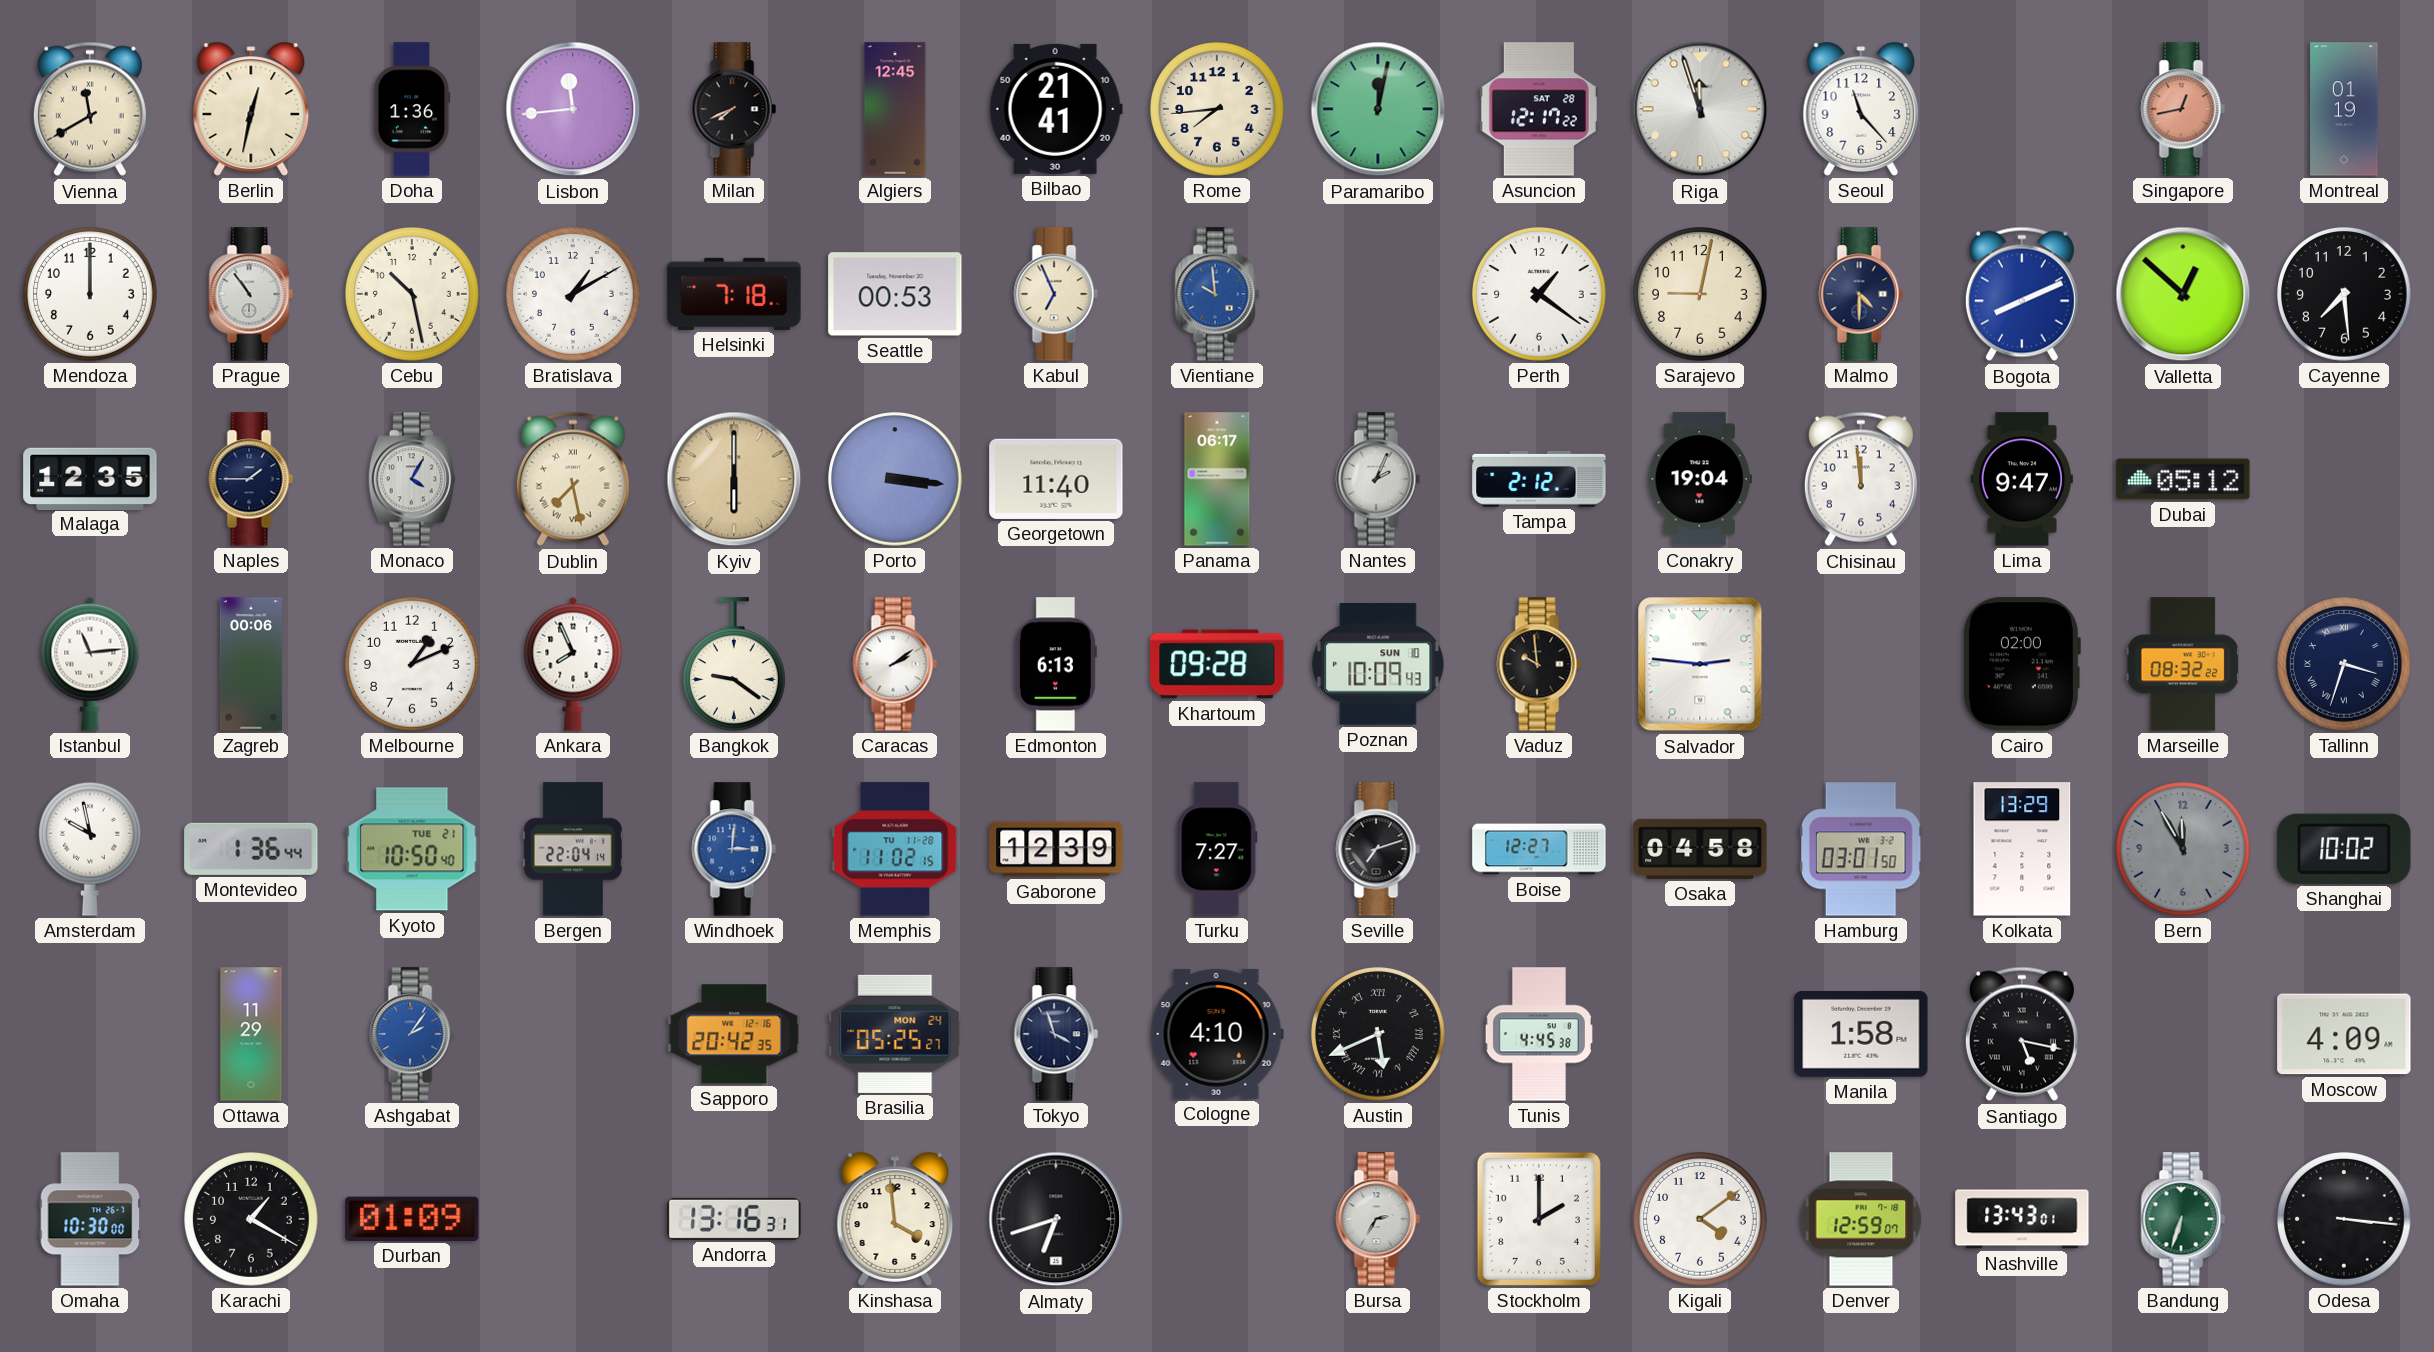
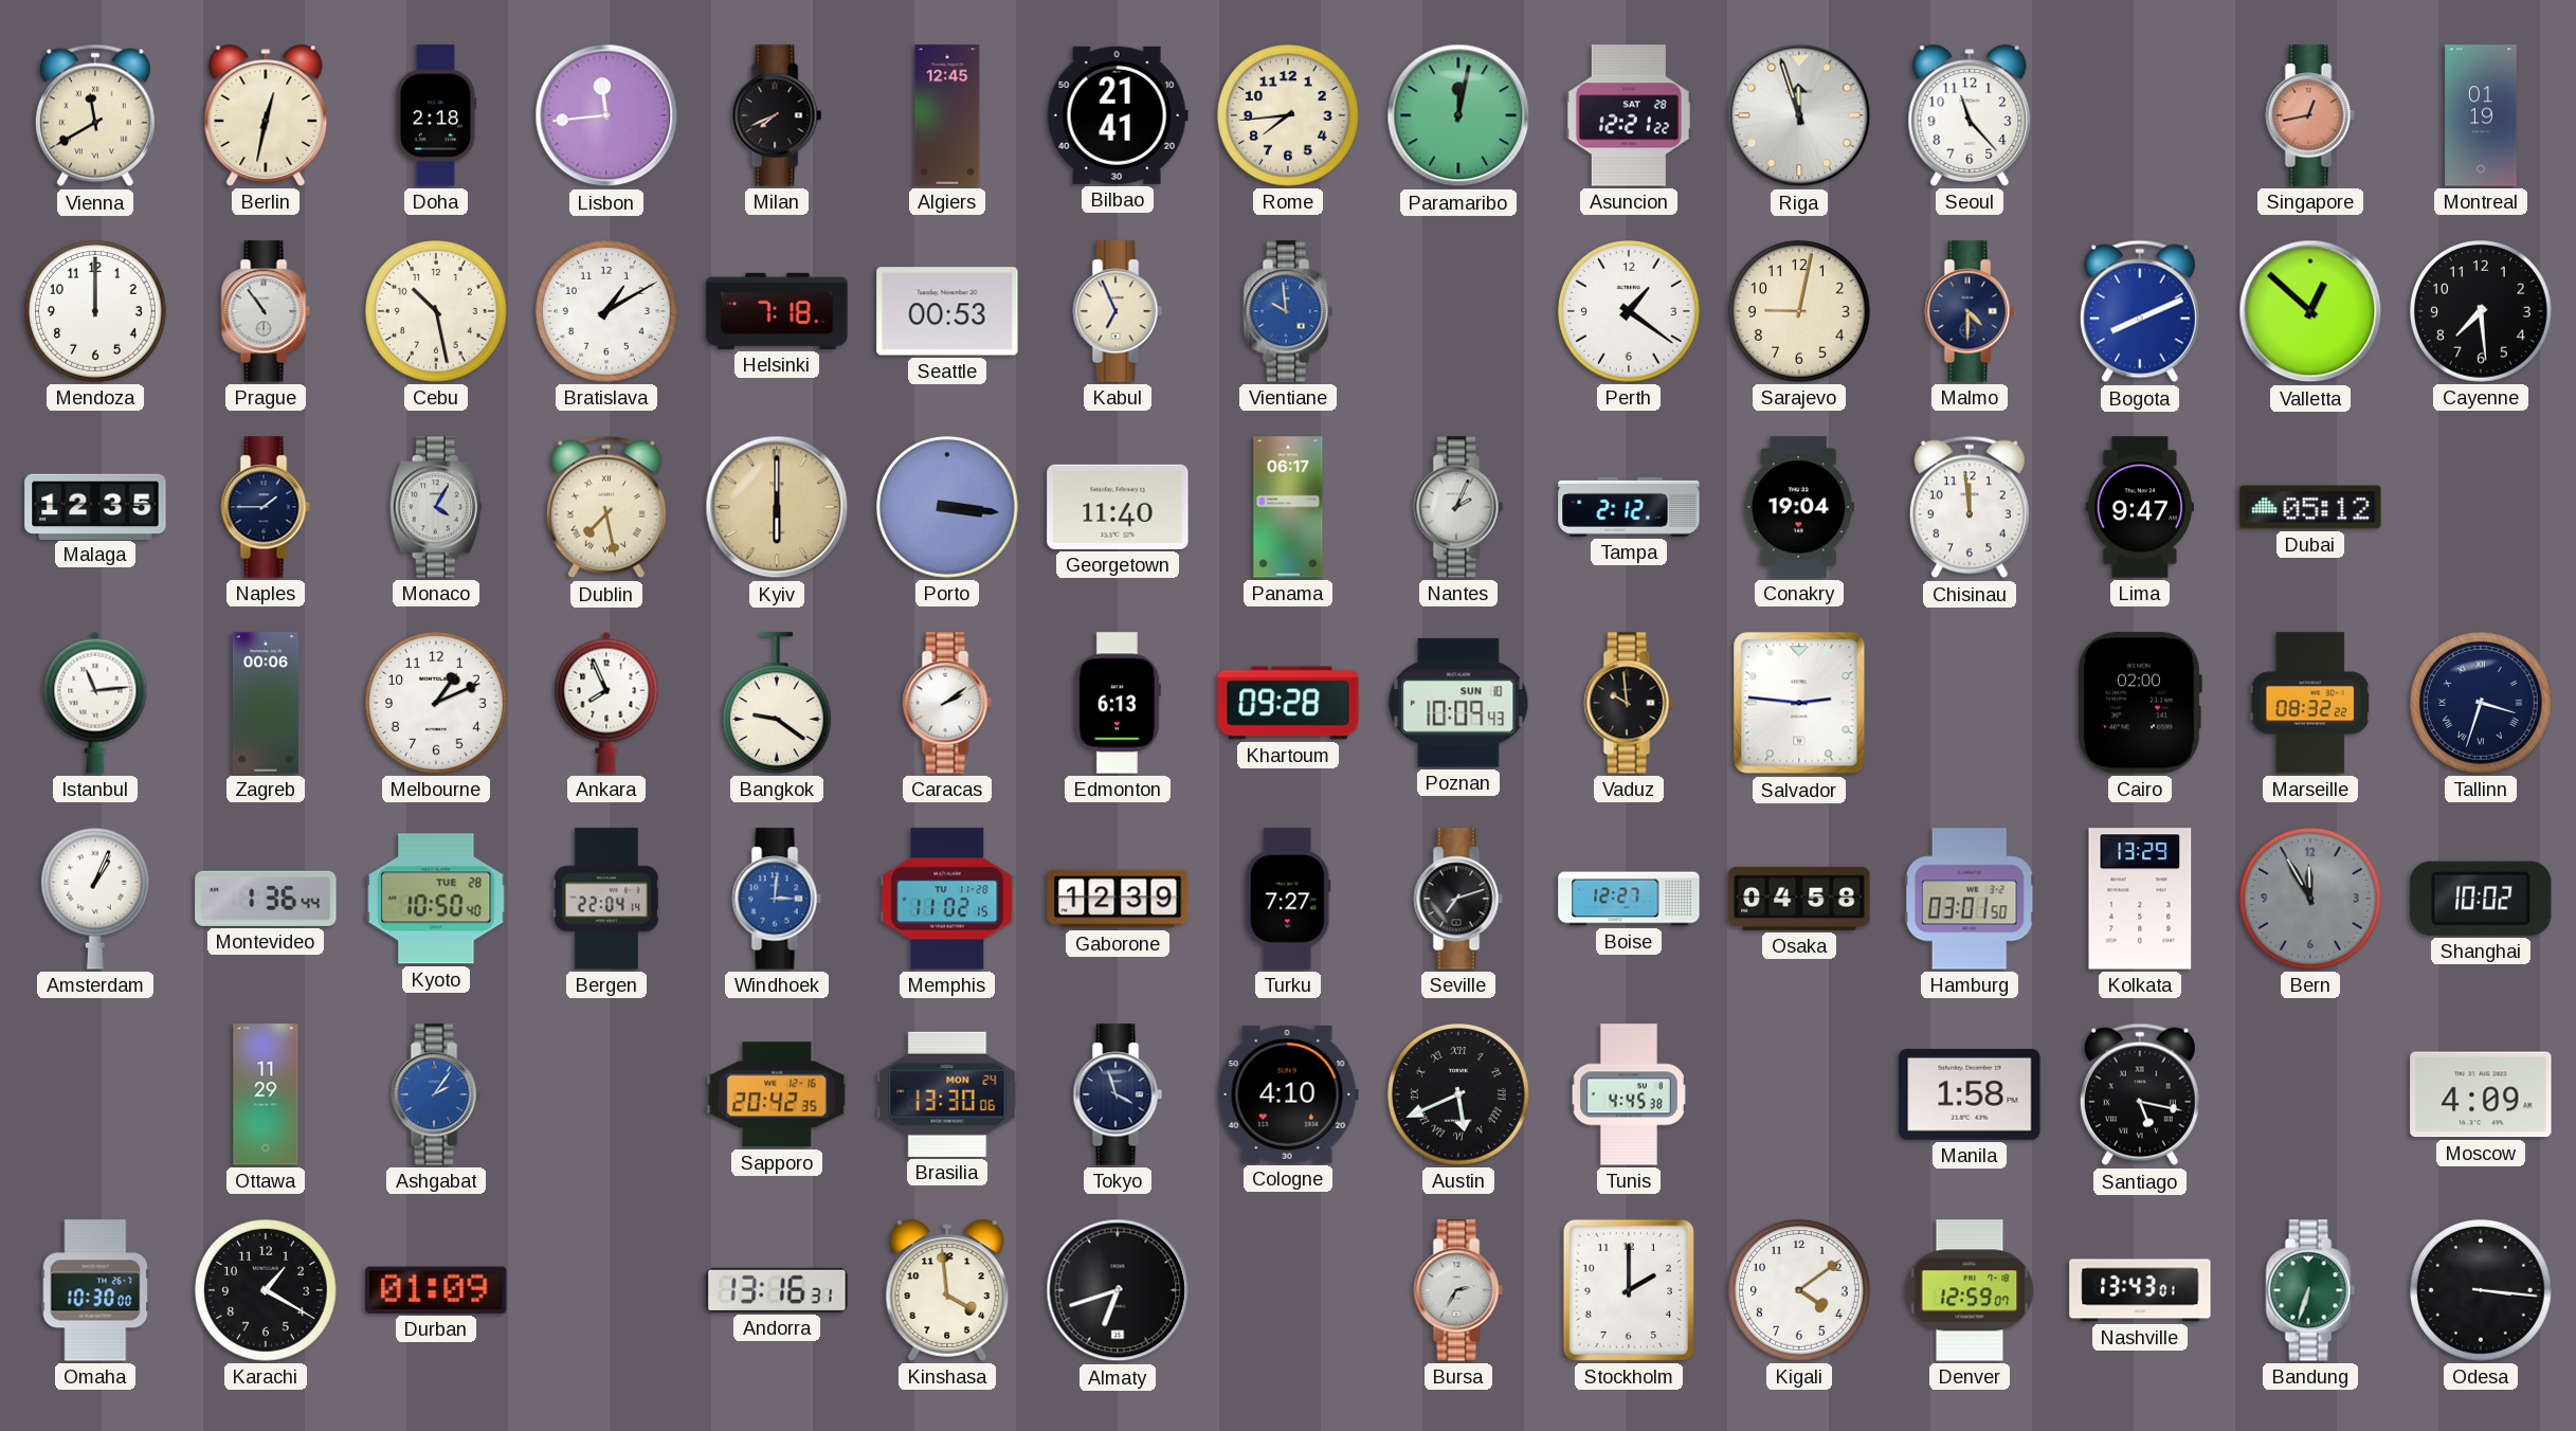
Doha: 1:36 -> 2:18
Asuncion: 12:17 -> 12:21
Amsterdam: 9:58 -> 1:04
Kyoto date: TUE 21 -> TUE 28
Brasilia: 05:25 -> 13:30
